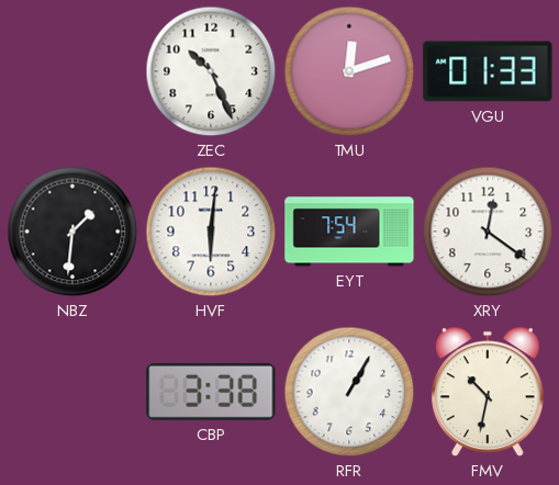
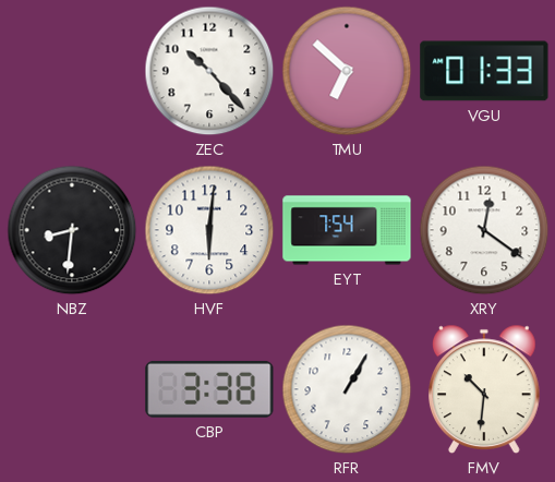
ZEC: 10:26 -> 10:23
TMU: 12:12 -> 6:52
NBZ: 1:31 -> 8:31
FMV: 10:32 -> 10:31
